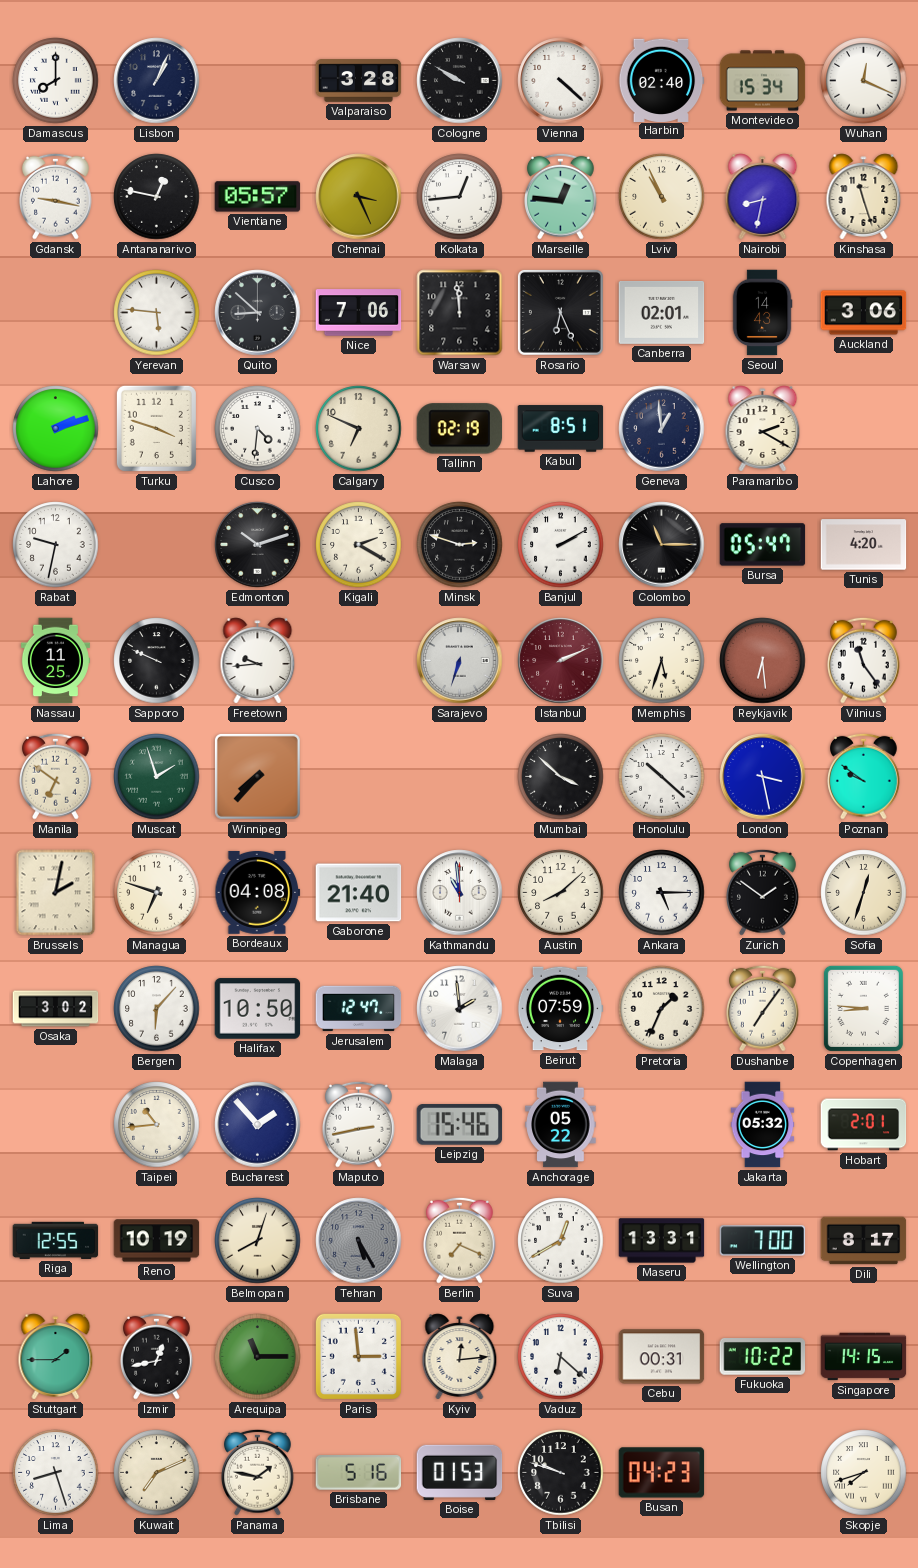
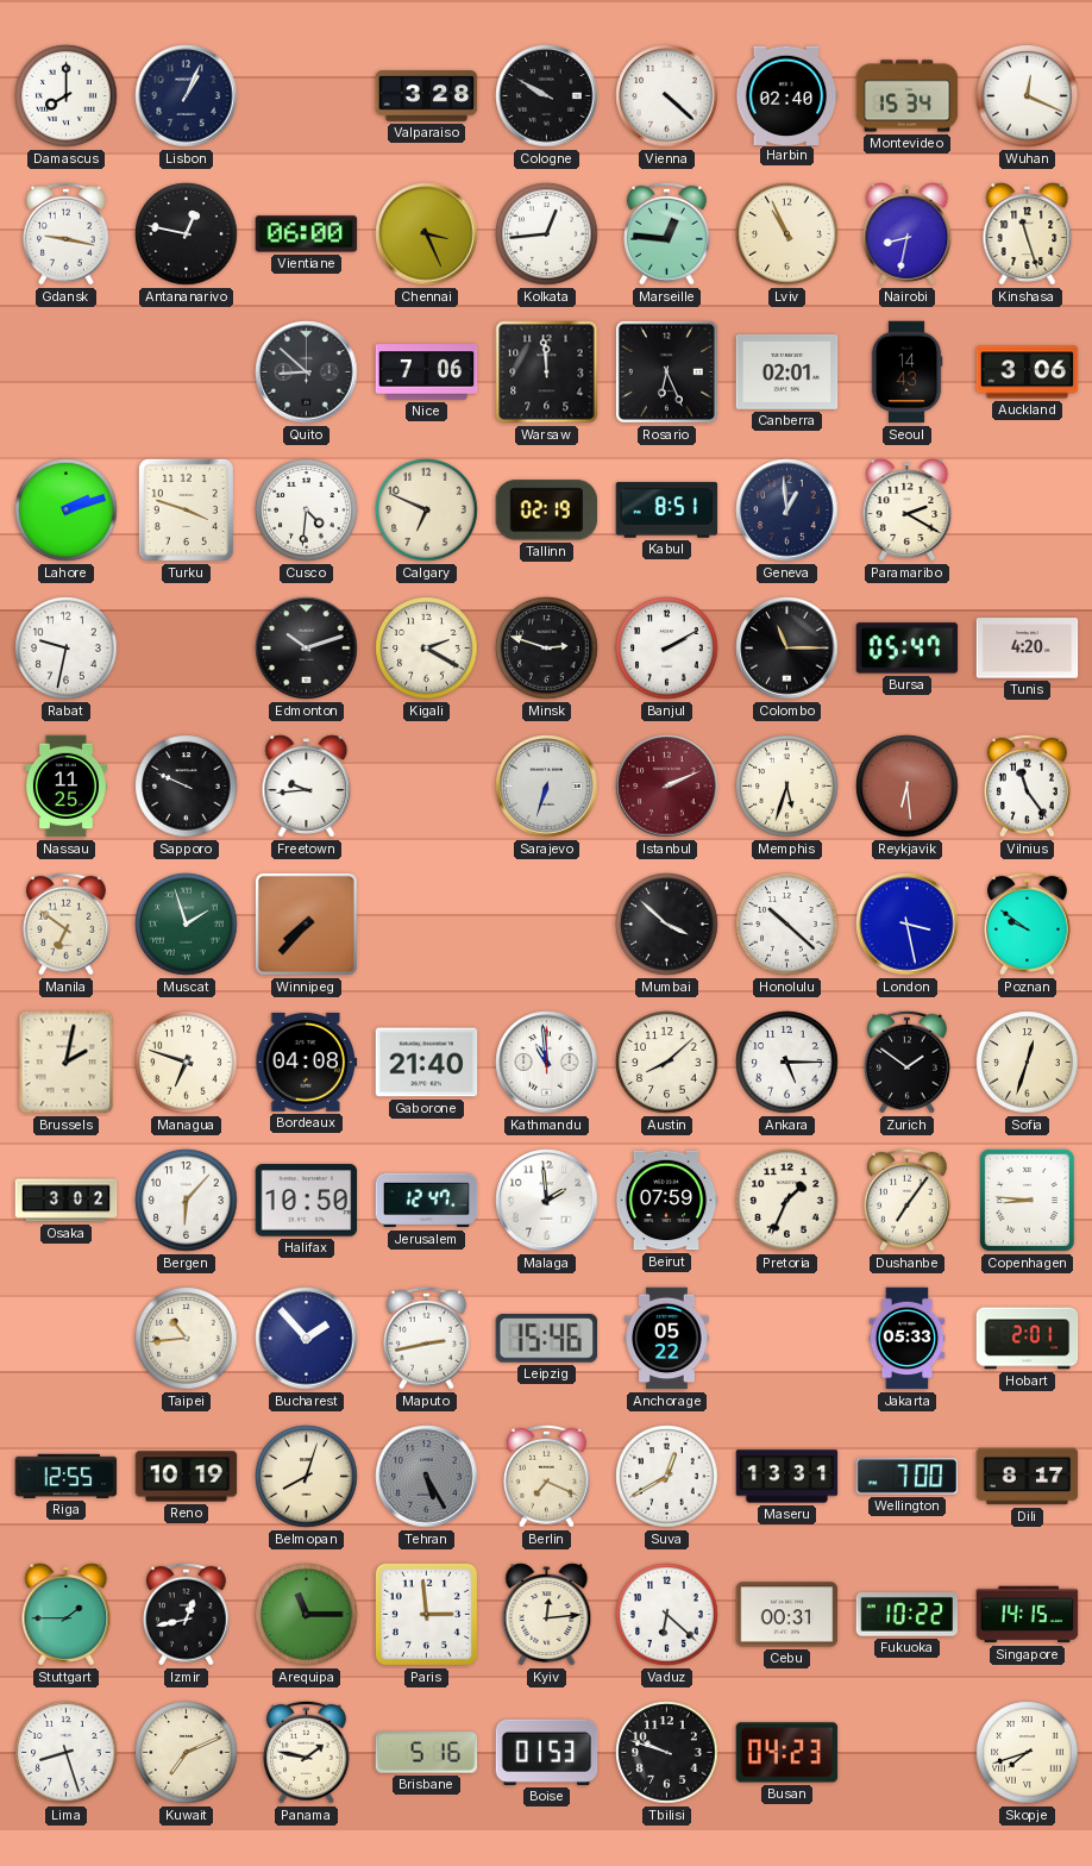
Vientiane: 05:57 -> 06:00
Yerevan: 5:46 -> none
Jakarta: 05:32 -> 05:33
